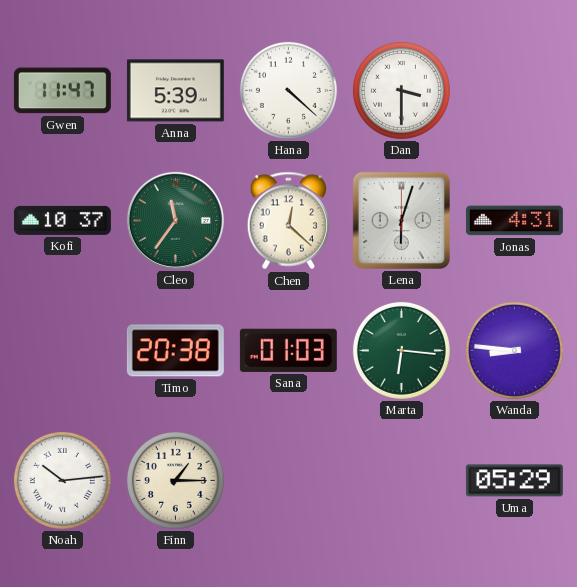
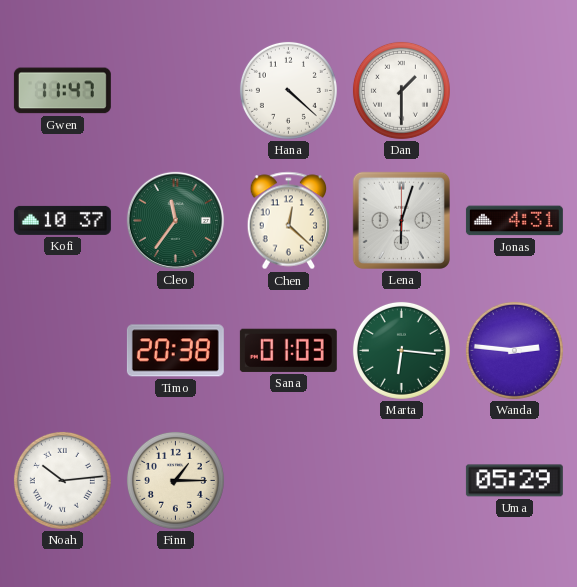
Anna: 5:39 -> none
Dan: 3:30 -> 1:30
Wanda: 8:46 -> 2:46
